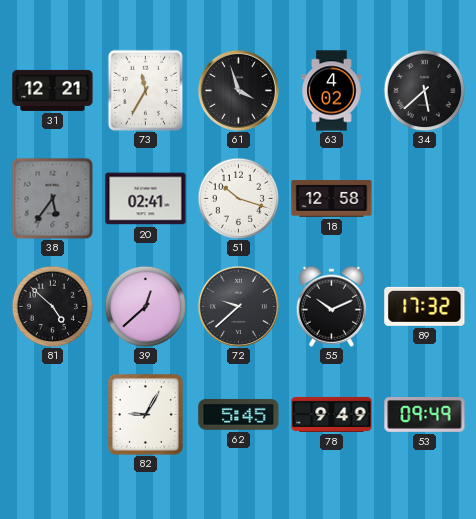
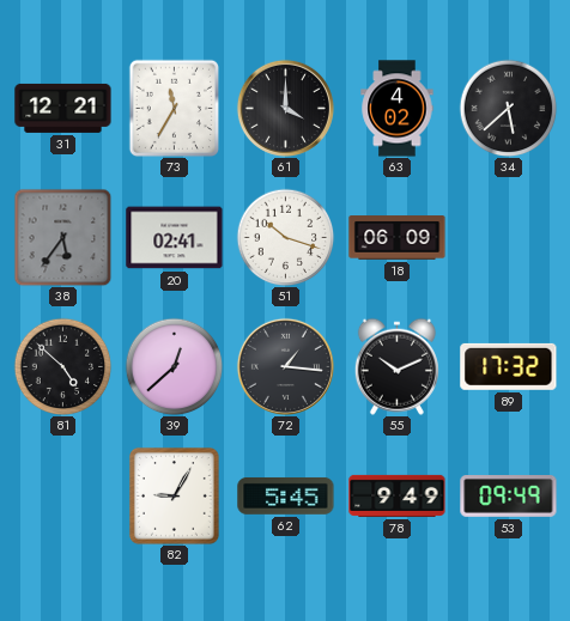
61: 3:57 -> 4:00
18: 12:58 -> 06:09
72: 9:38 -> 1:16
